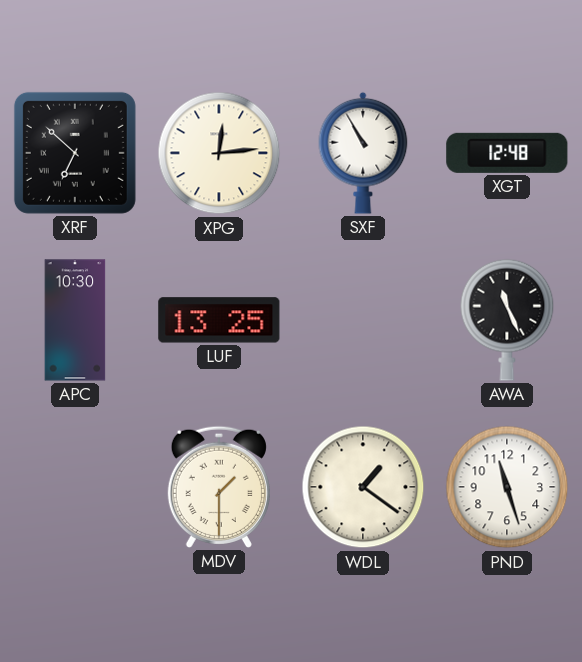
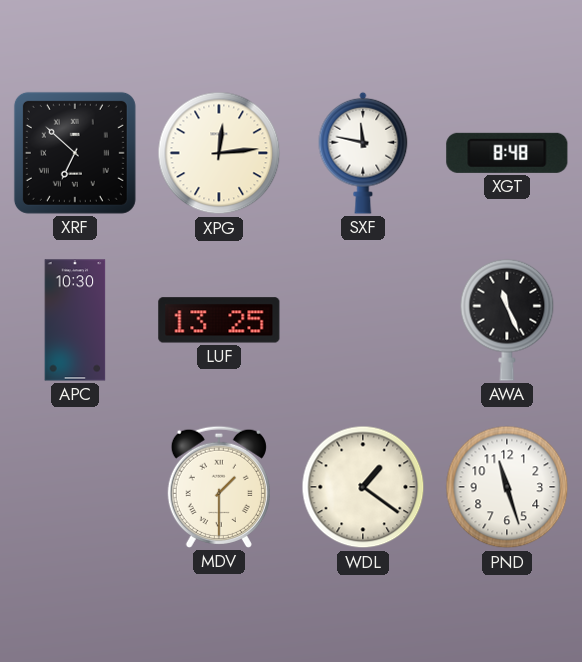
SXF: 10:55 -> 11:47
XGT: 12:48 -> 8:48
